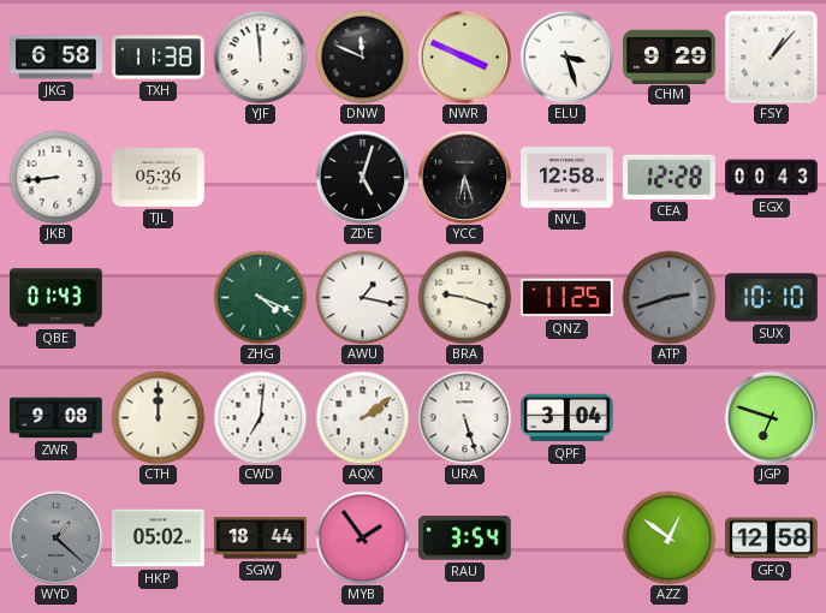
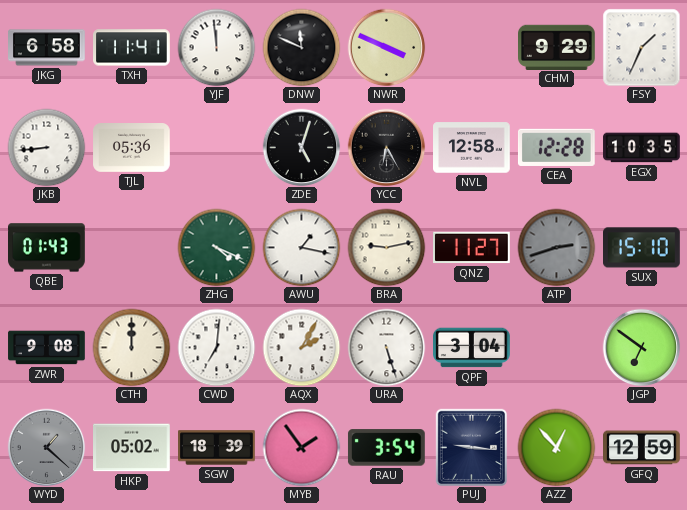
TXH: 11:38 -> 11:41
ELU: 3:27 -> none
FSY: 1:07 -> 1:34
YCC: 6:27 -> 6:25
EGX: 00:43 -> 10:35
BRA: 9:18 -> 9:13
QNZ: 11:25 -> 11:27
SUX: 10:10 -> 15:10
AQX: 2:09 -> 2:05
JGP: 6:48 -> 6:51
SGW: 18:44 -> 18:39
PUJ: none -> 9:16
AZZ: 12:51 -> 12:53
GFQ: 12:58 -> 12:59
